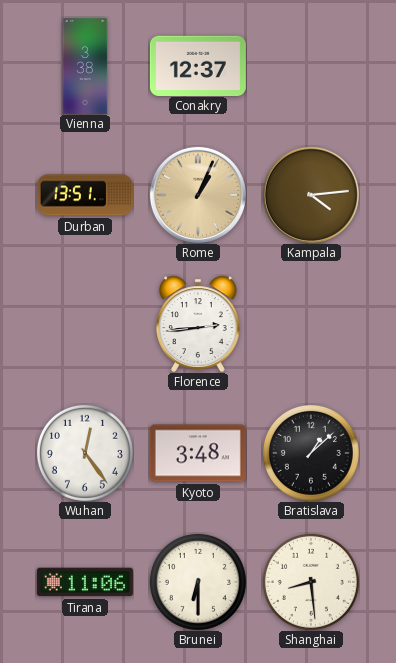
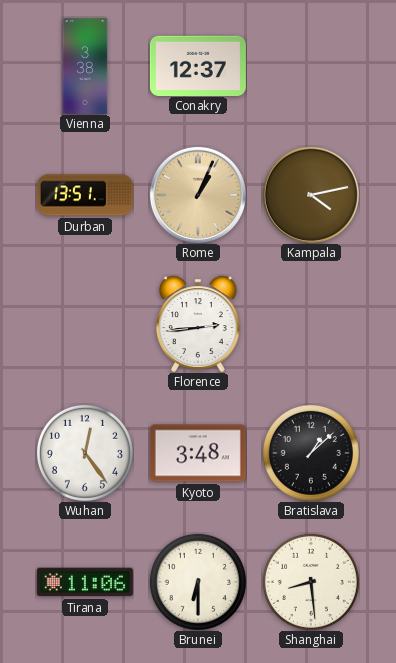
Kampala: 4:14 -> 4:13
